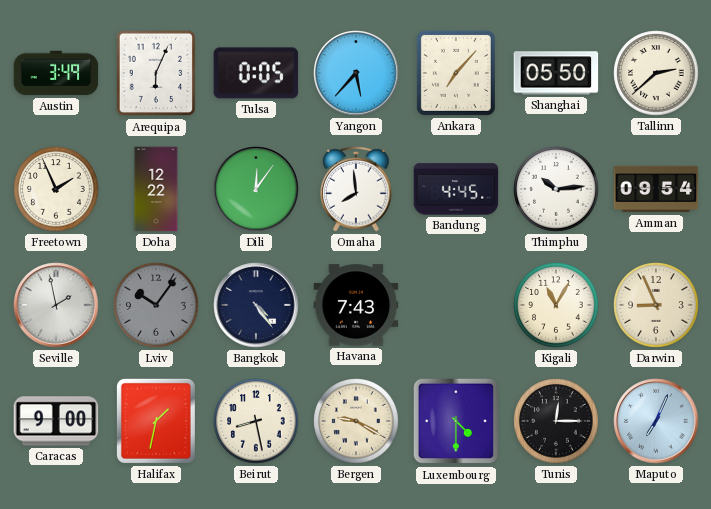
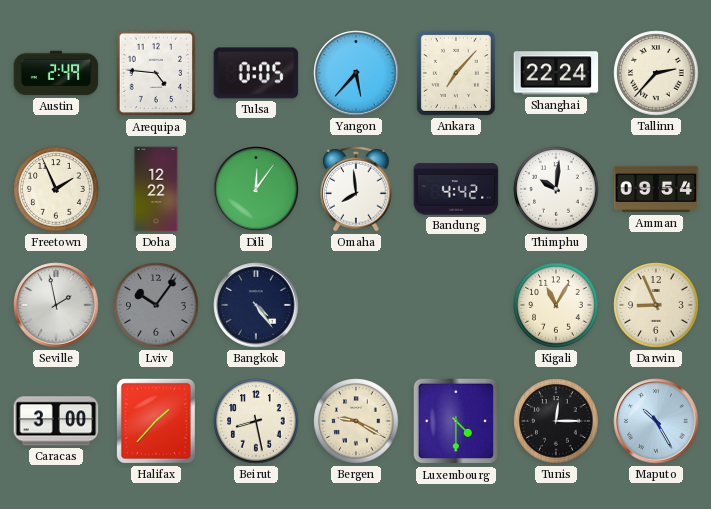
Austin: 3:49 -> 2:49
Arequipa: 6:04 -> 4:46
Shanghai: 05:50 -> 22:24
Tallinn: 2:38 -> 2:37
Bandung: 4:45 -> 4:42
Thimphu: 10:14 -> 10:01
Havana: 7:43 -> none
Caracas: 9:00 -> 3:00
Halifax: 1:32 -> 1:37
Maputo: 7:04 -> 10:25
